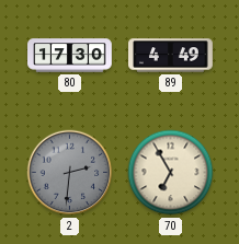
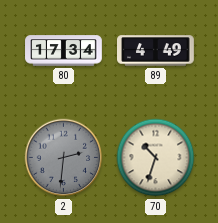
80: 17:30 -> 17:34
70: 6:55 -> 10:33
